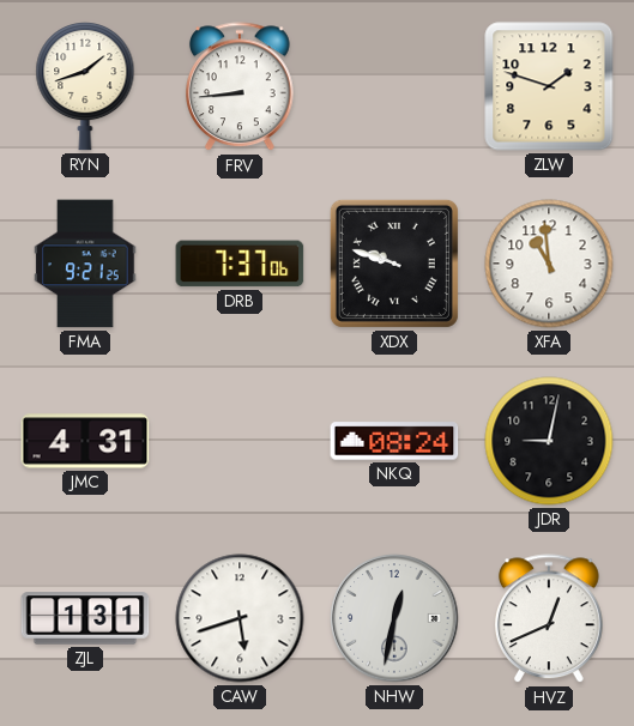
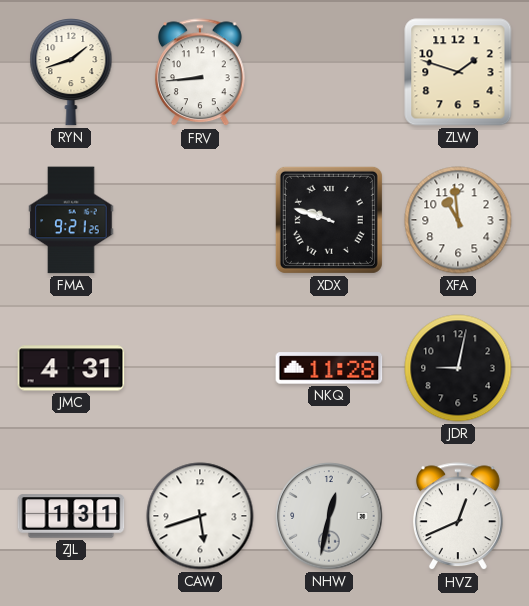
DRB: 7:37 -> none
NKQ: 08:24 -> 11:28
